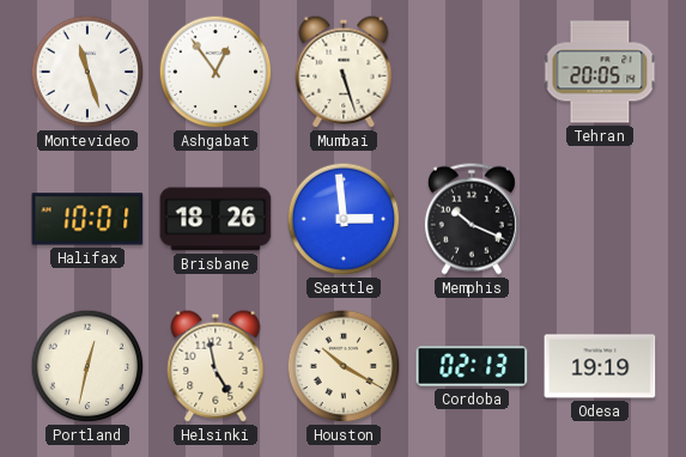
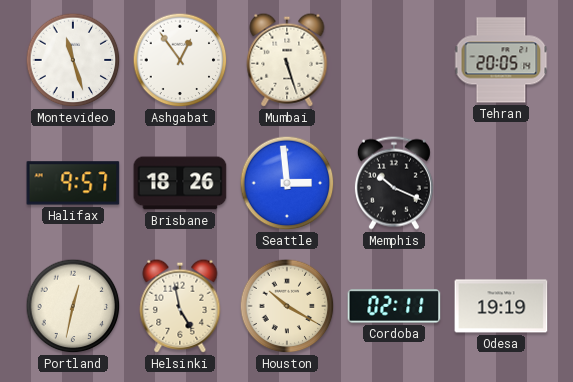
Halifax: 10:01 -> 9:57
Cordoba: 02:13 -> 02:11
